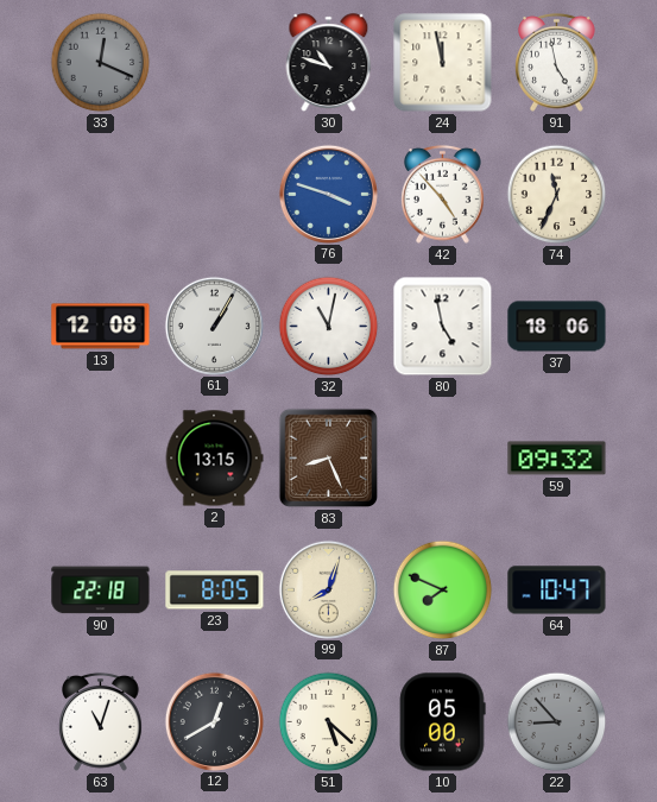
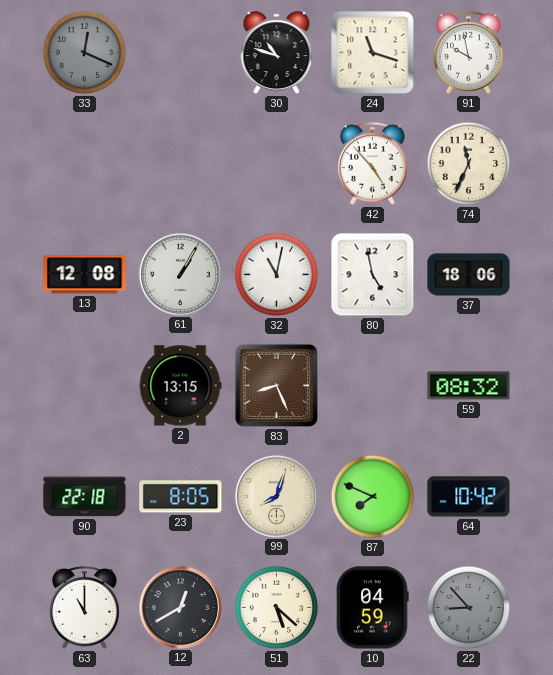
24: 11:58 -> 11:18
91: 4:58 -> 9:58
76: 3:48 -> none
59: 09:32 -> 08:32
64: 10:47 -> 10:42
63: 11:03 -> 11:00
10: 05:00 -> 04:59
